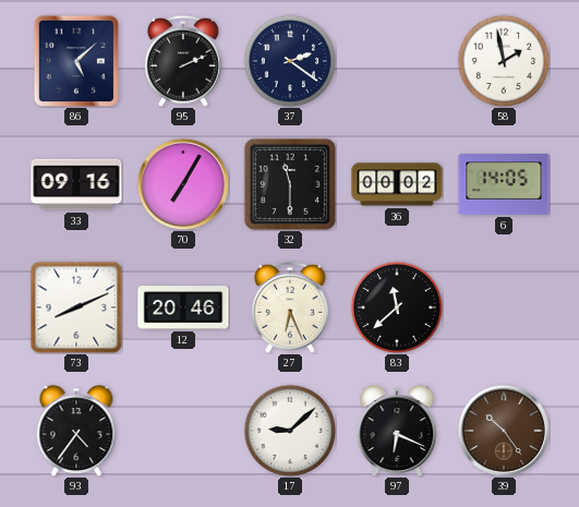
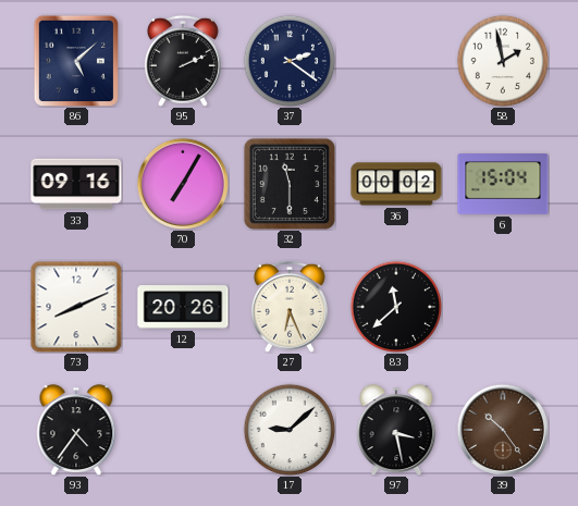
6: 14:05 -> 15:04
12: 20:46 -> 20:26
97: 6:19 -> 3:28
